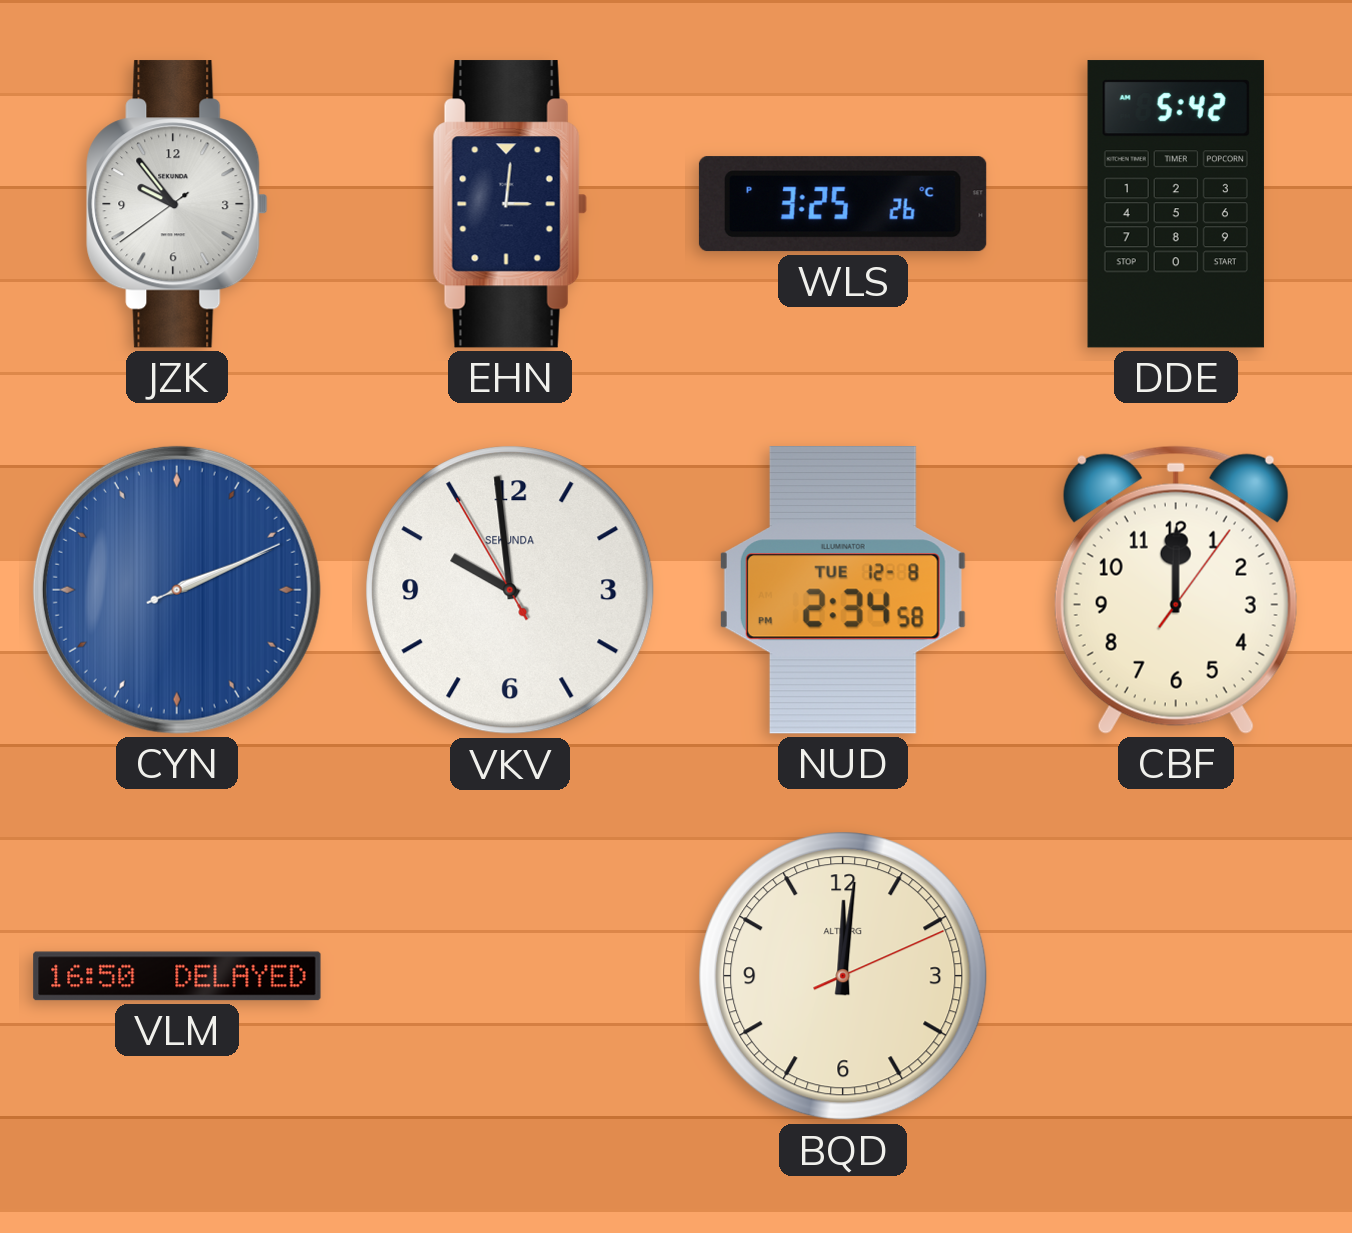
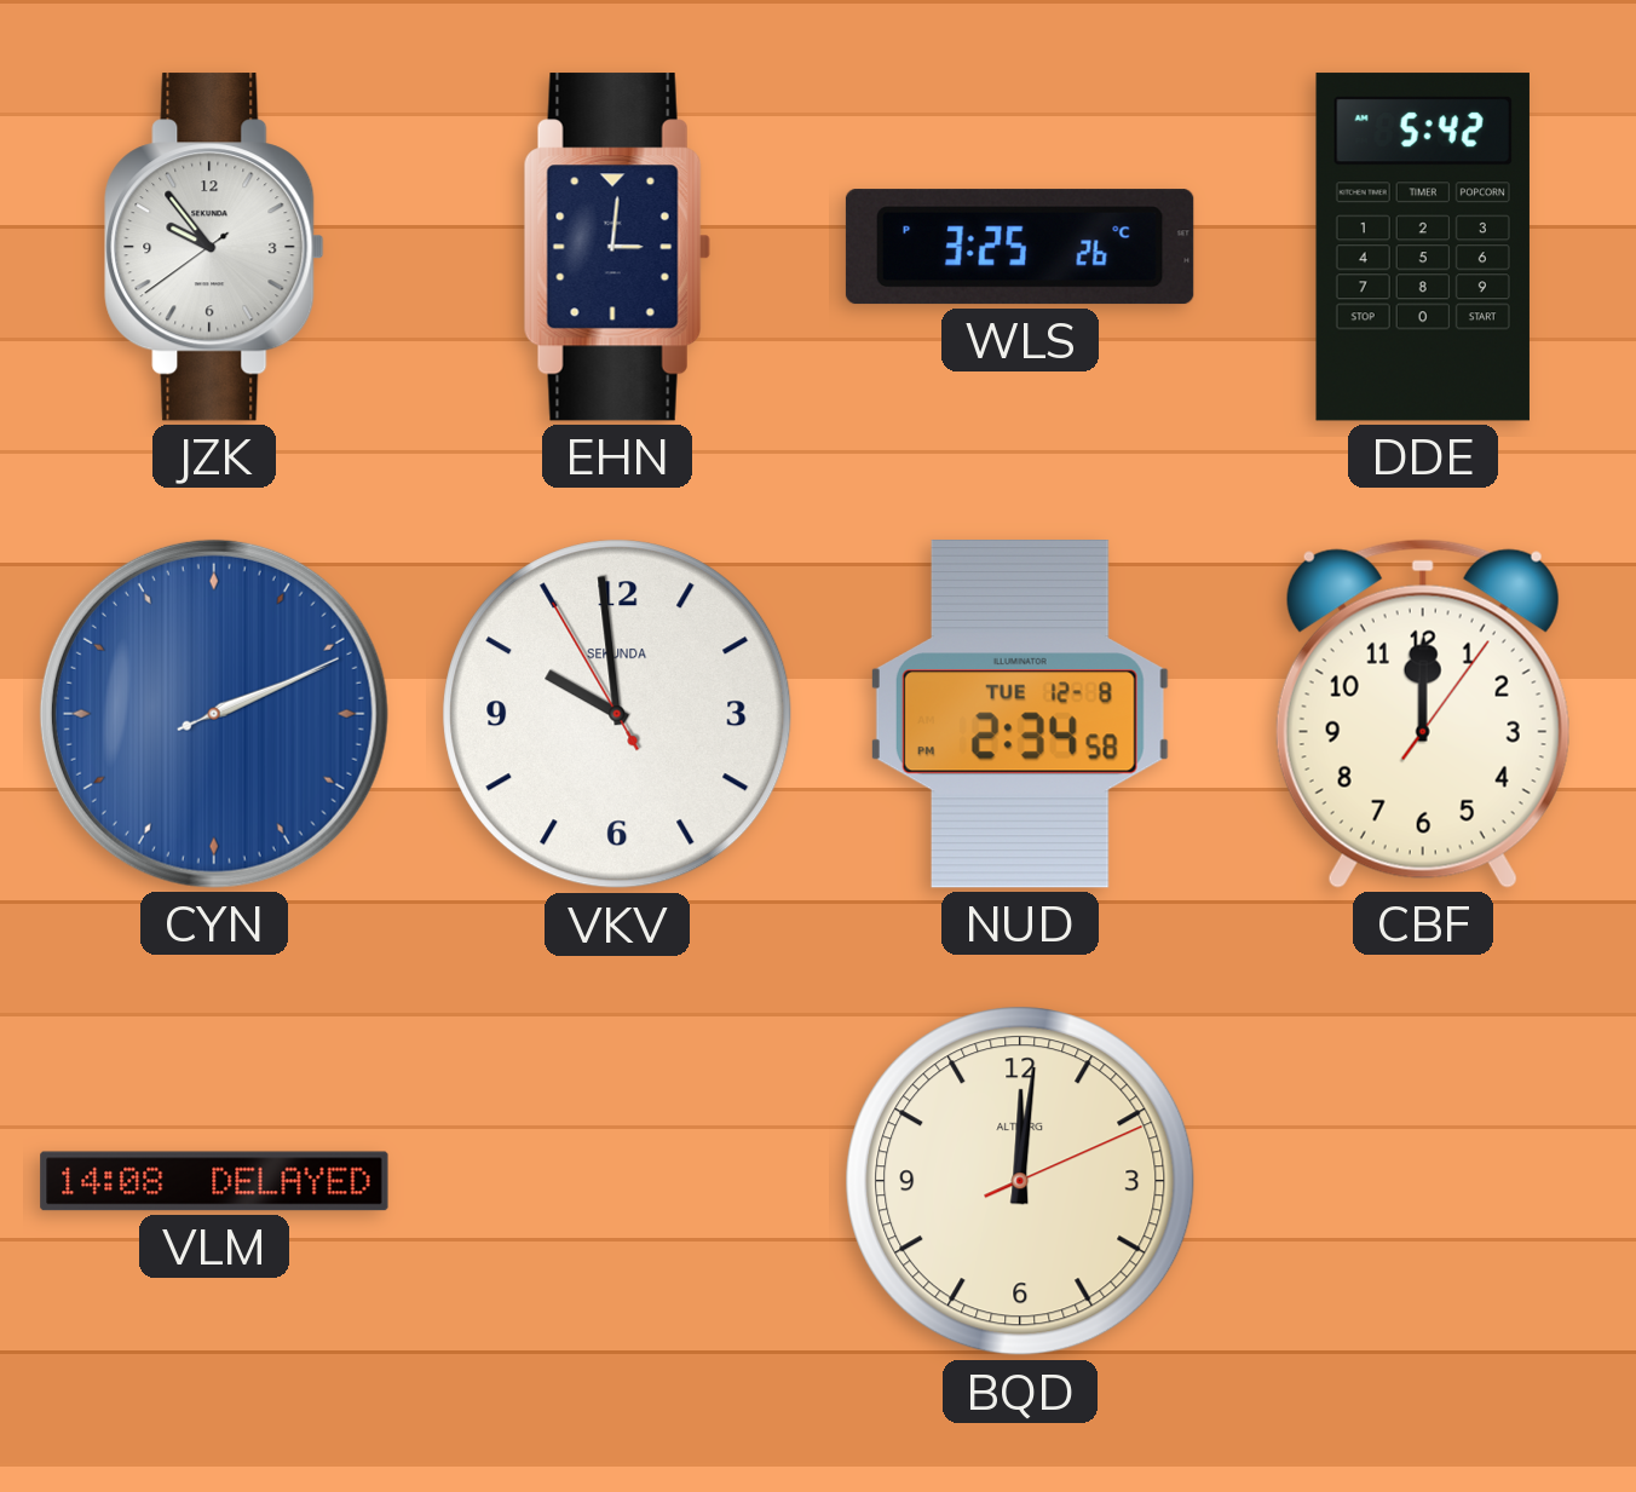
VLM: 16:50 -> 14:08
